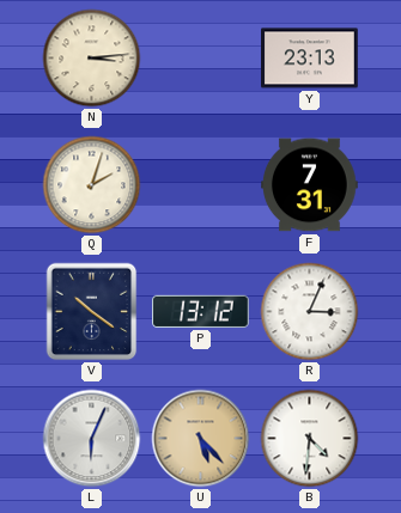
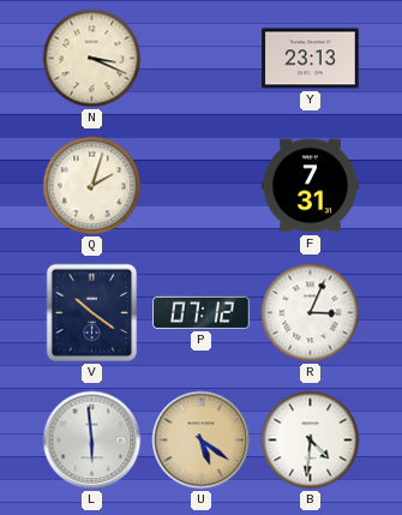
N: 3:14 -> 3:19
P: 13:12 -> 07:12
L: 6:04 -> 5:59
U: 5:23 -> 5:21
